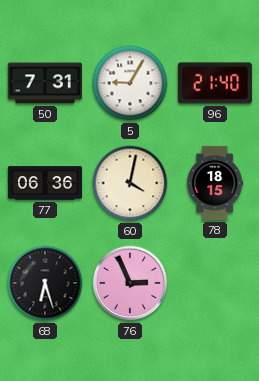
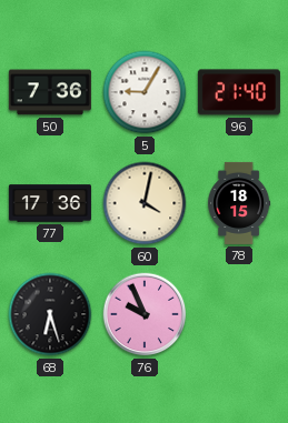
50: 7:31 -> 7:36
77: 06:36 -> 17:36
76: 2:56 -> 9:56
